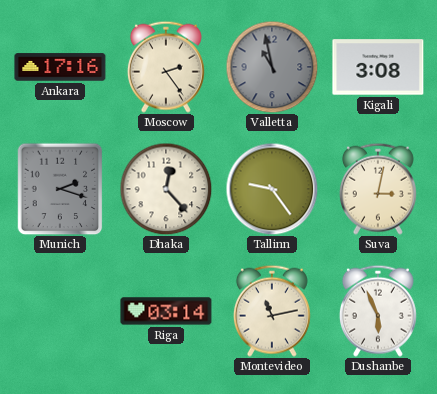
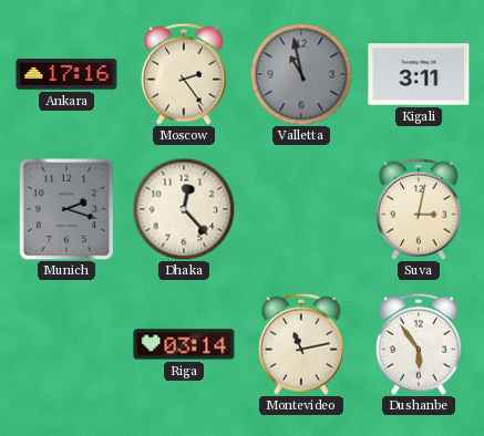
Kigali: 3:08 -> 3:11
Tallinn: 9:24 -> none
Dushanbe: 5:56 -> 5:54
